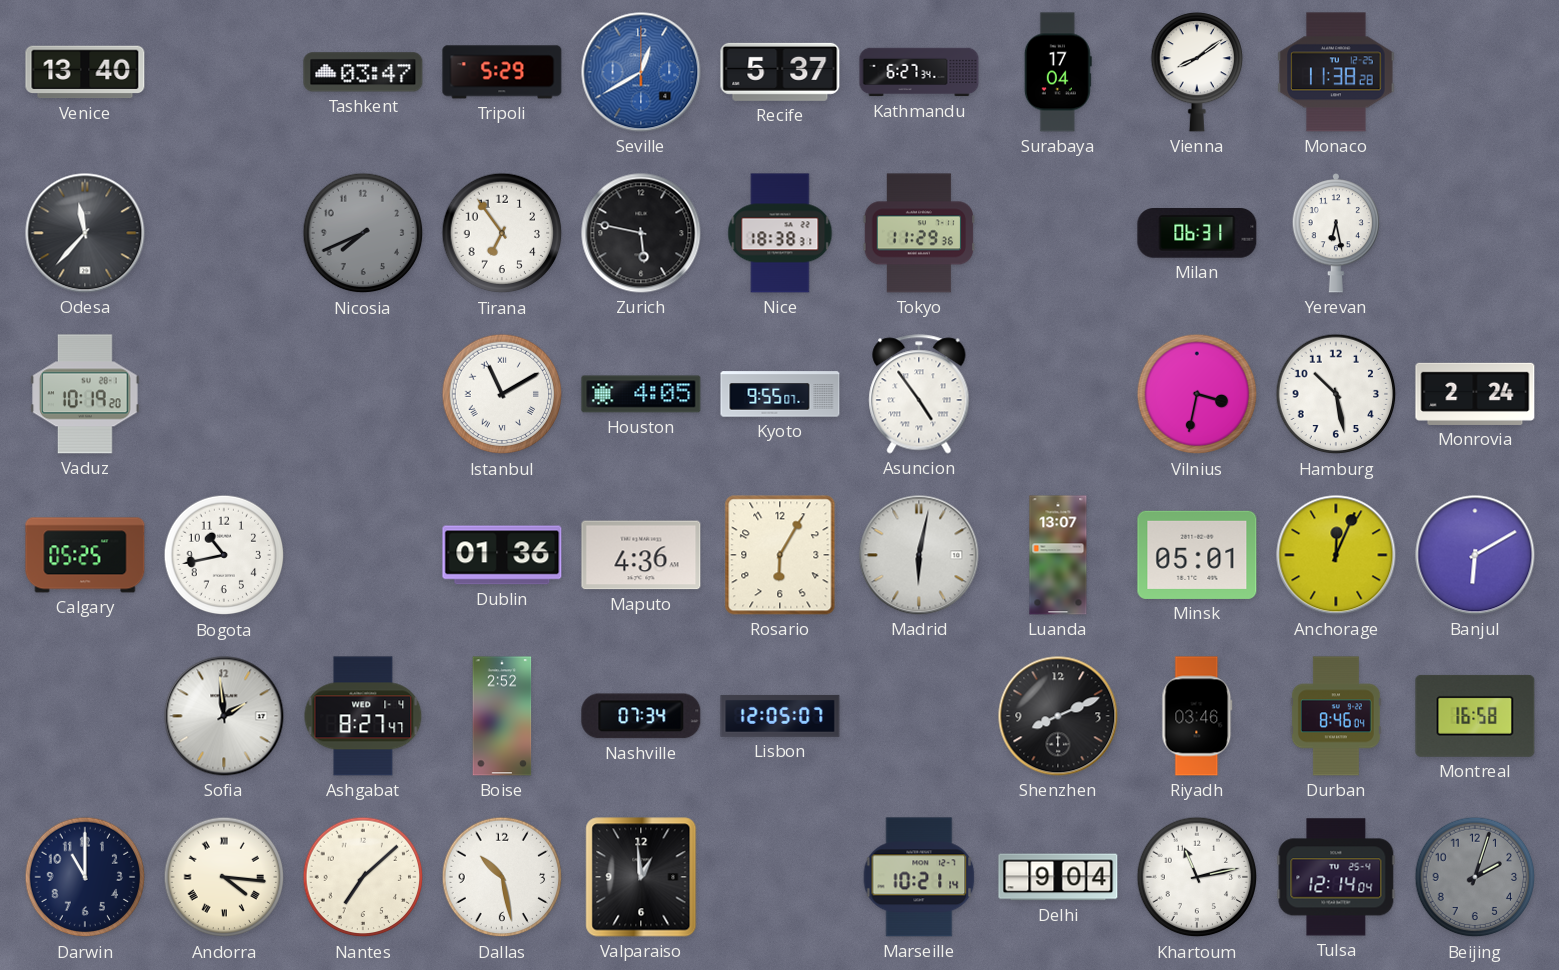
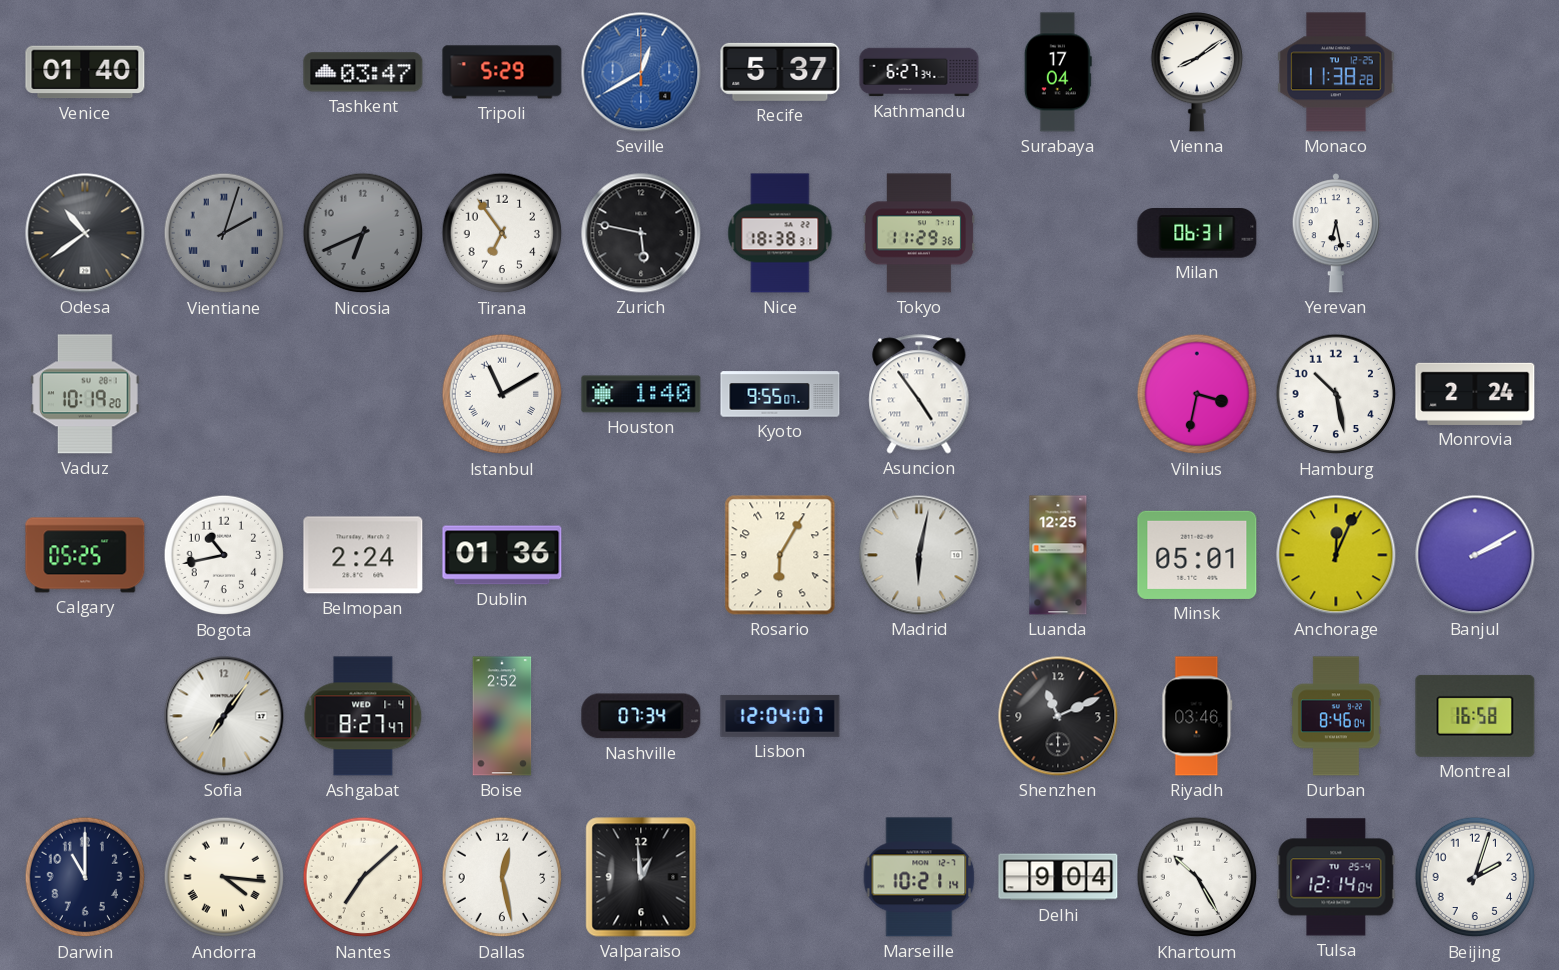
Venice: 13:40 -> 01:40
Odesa: 11:37 -> 10:39
Vientiane: none -> 2:03
Nicosia: 7:41 -> 6:41
Houston: 4:05 -> 1:40
Belmopan: none -> 2:24
Maputo: 4:36 -> none
Luanda: 13:07 -> 12:25
Banjul: 6:10 -> 2:10
Sofia: 1:59 -> 7:06
Lisbon: 12:05 -> 12:04
Shenzhen: 8:11 -> 11:11
Dallas: 10:28 -> 12:28
Khartoum: 11:13 -> 10:25
Beijing dial: grey -> white
